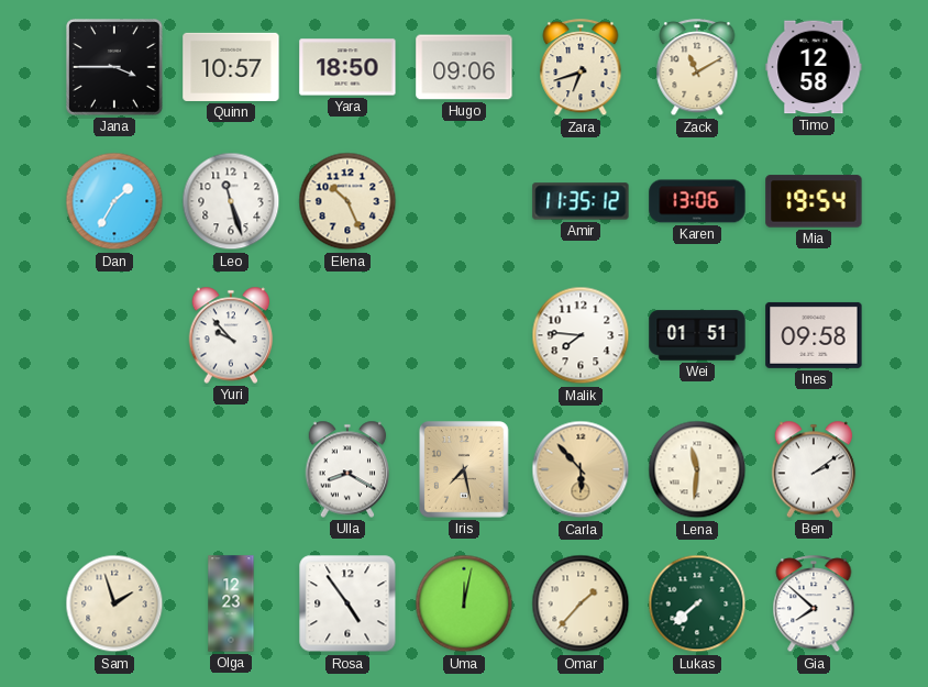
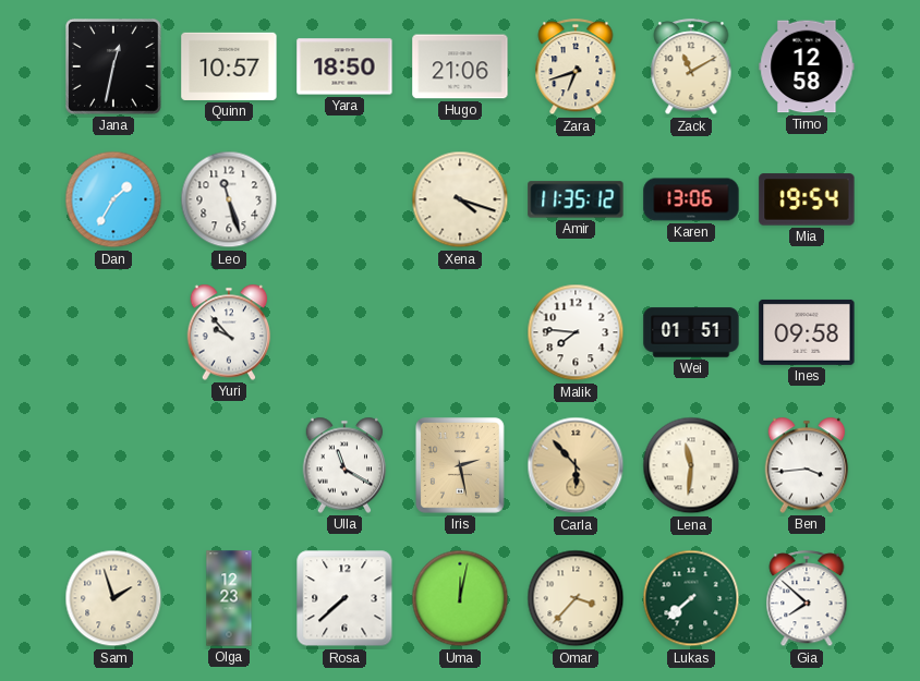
Jana: 3:45 -> 12:32
Hugo: 09:06 -> 21:06
Elena: 10:26 -> none
Xena: none -> 4:18
Ulla: 8:20 -> 11:20
Iris: 7:28 -> 2:28
Ben: 2:09 -> 3:44
Rosa: 4:54 -> 7:38
Omar: 1:37 -> 3:37
